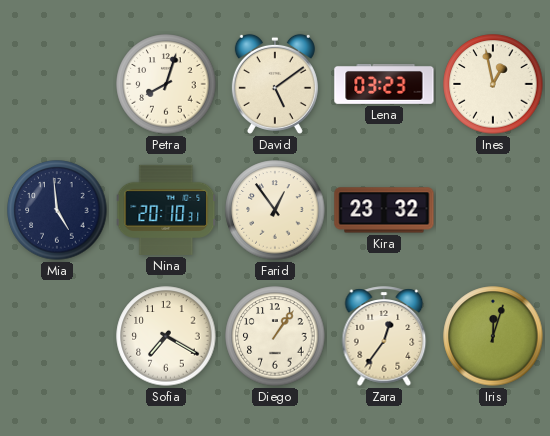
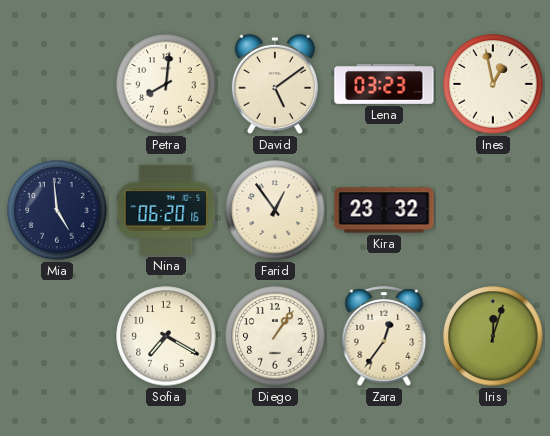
Petra: 8:03 -> 8:01
Nina: 20:10 -> 06:20
